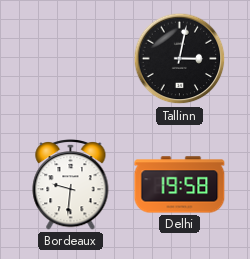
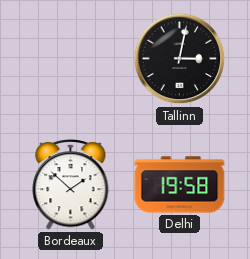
Bordeaux: 9:31 -> 1:52
